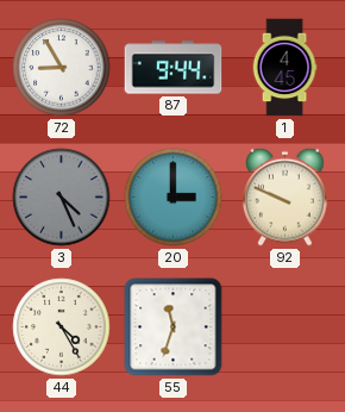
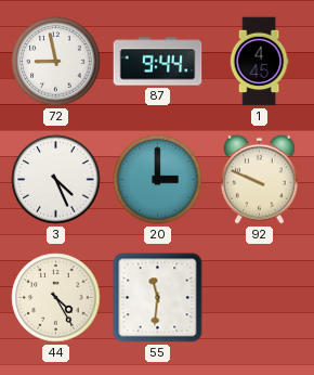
72: 8:55 -> 8:58
3 dial: grey -> white
55: 11:33 -> 11:31
